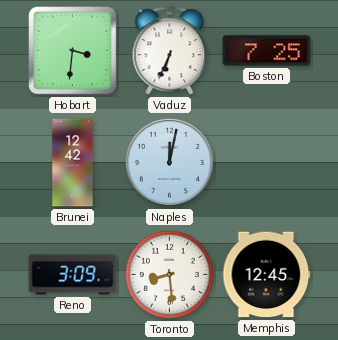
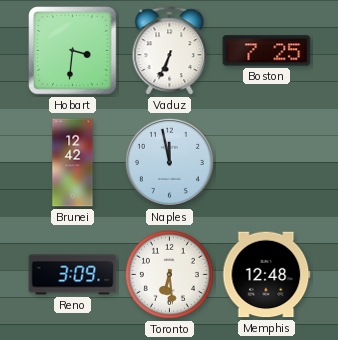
Naples: 12:02 -> 11:58
Toronto: 8:29 -> 6:29
Memphis: 12:45 -> 12:48
